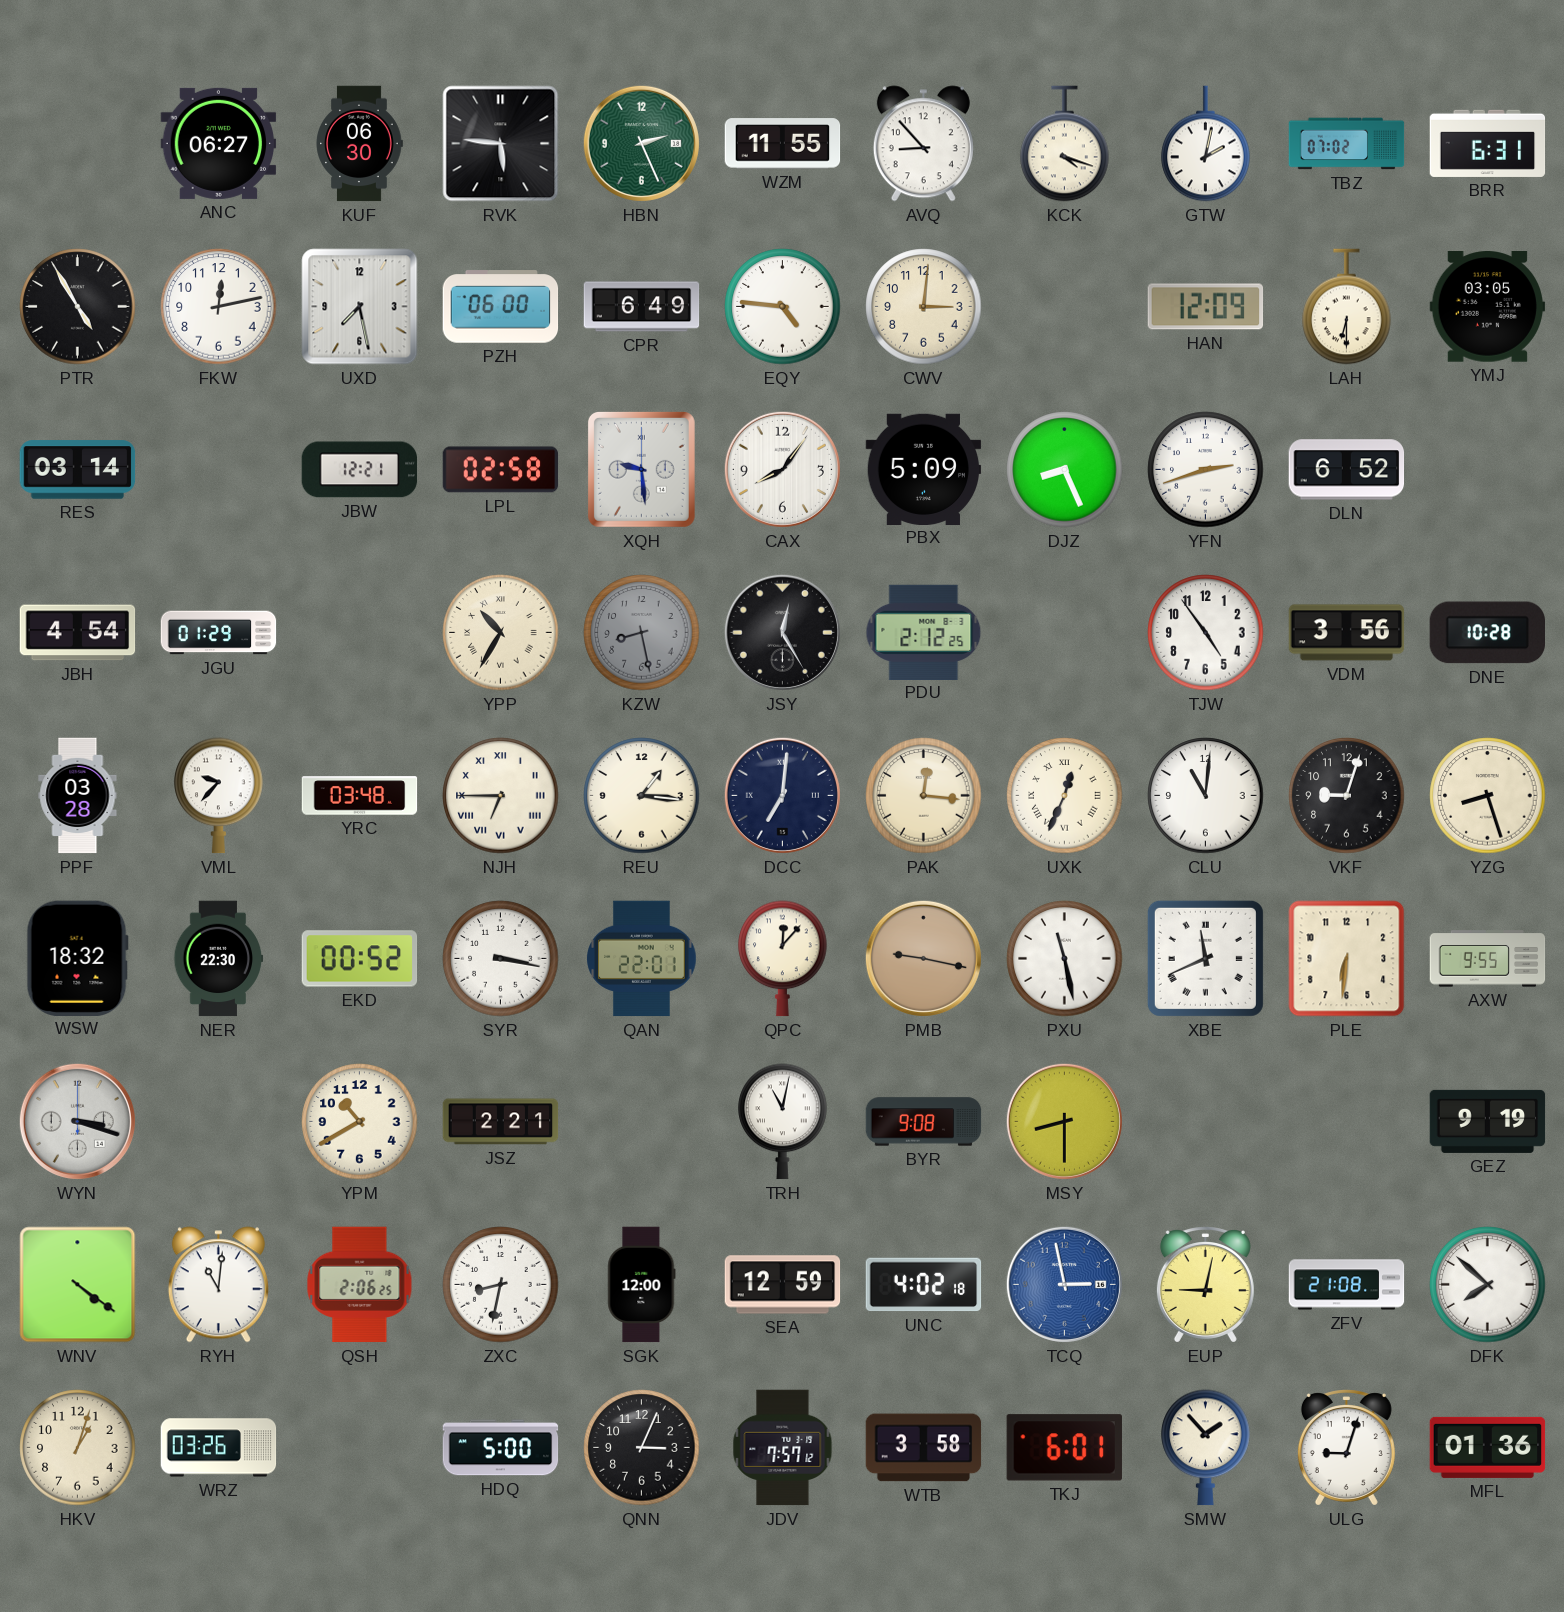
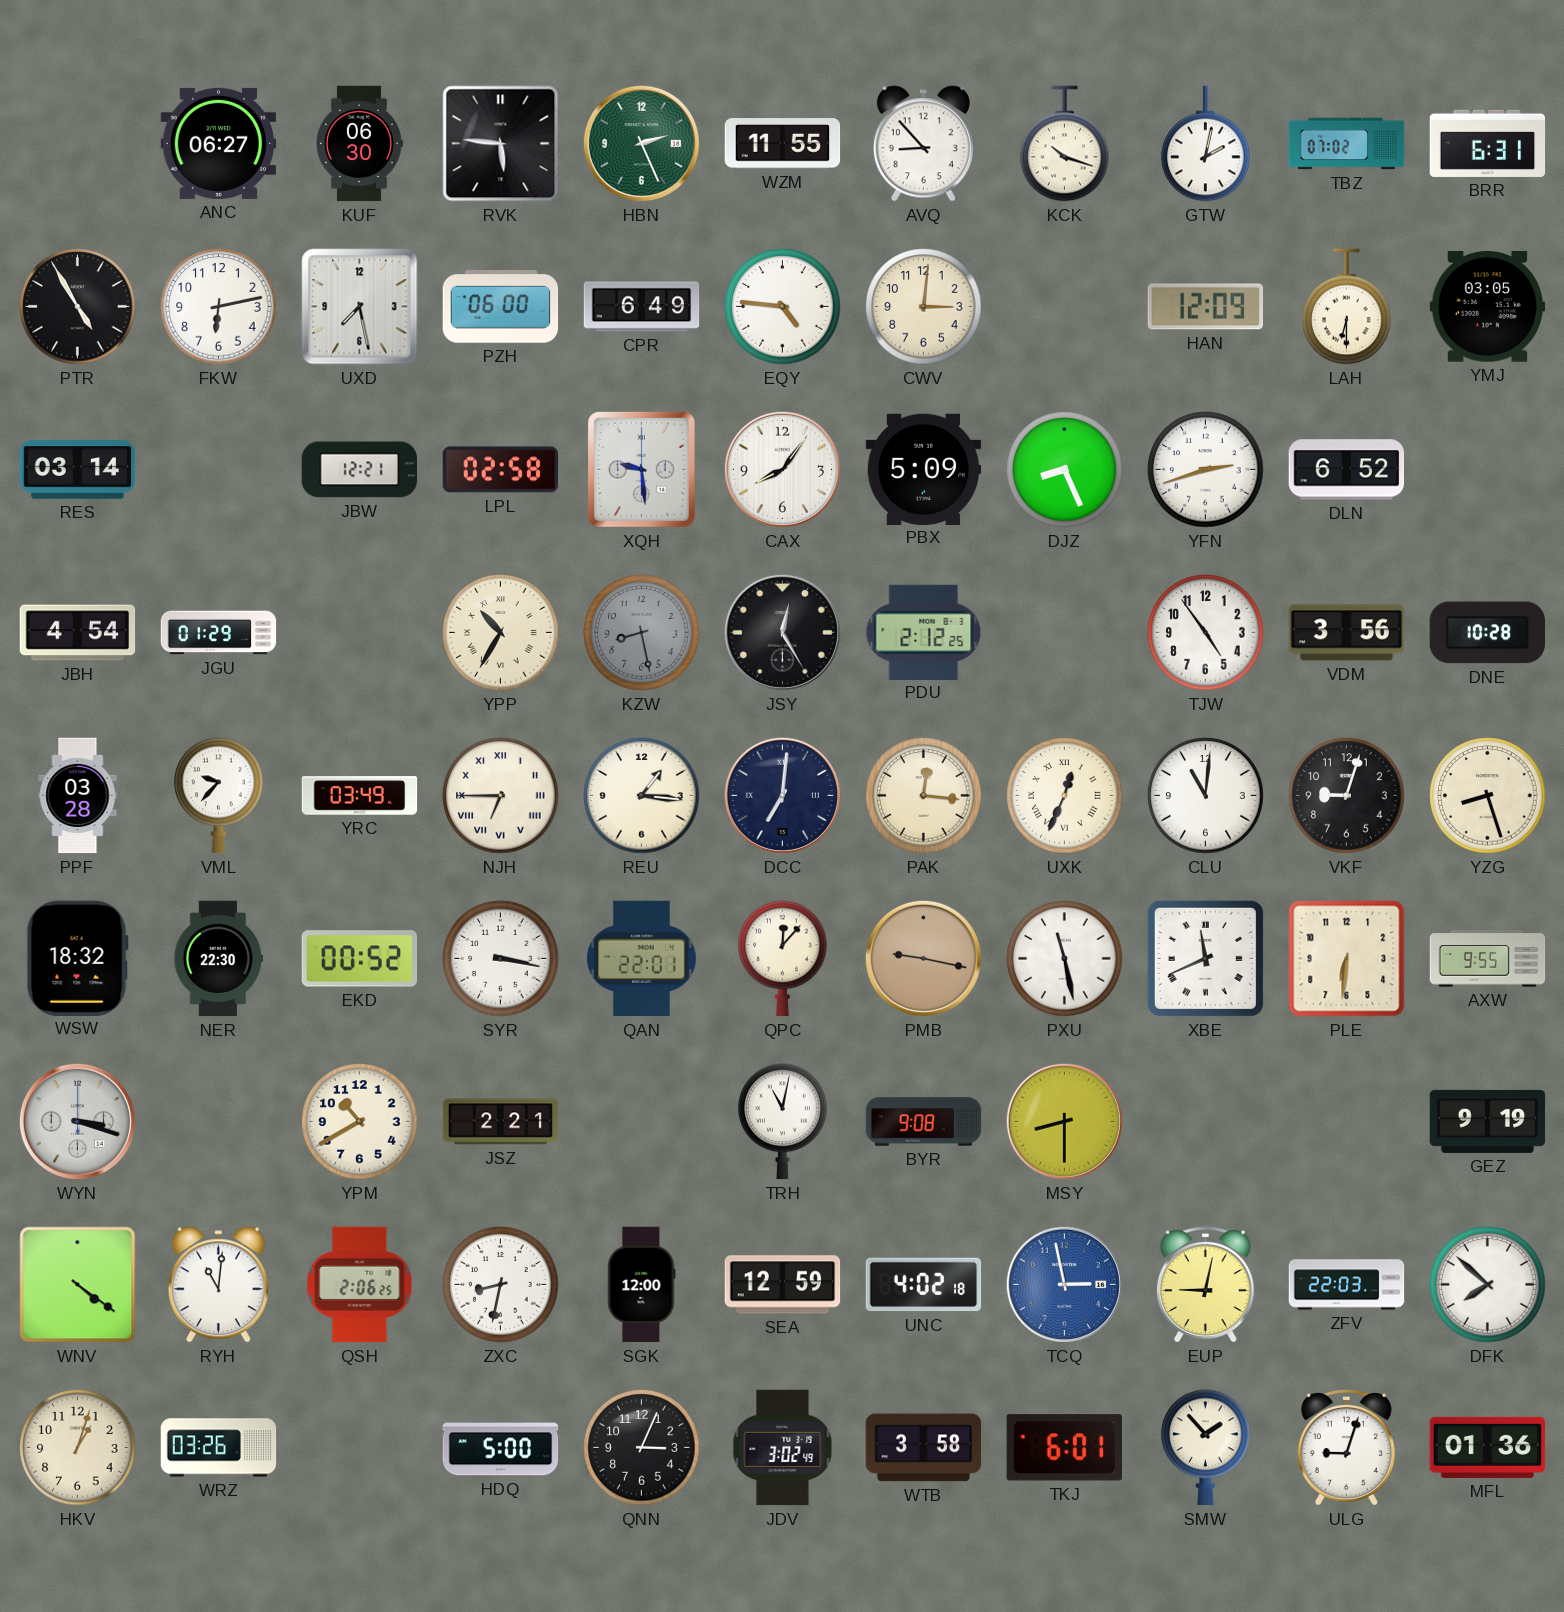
KCK: 4:18 -> 10:18
FKW: 12:13 -> 6:13
YRC: 03:48 -> 03:49
ZFV: 21:08 -> 22:03
JDV: 7:57 -> 3:02
